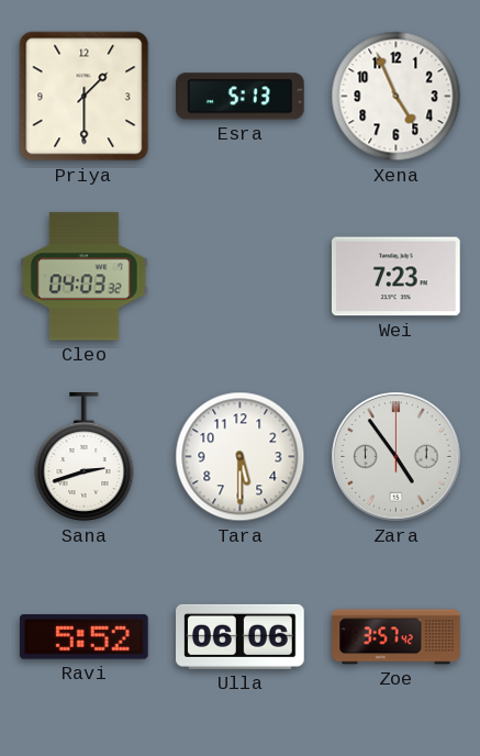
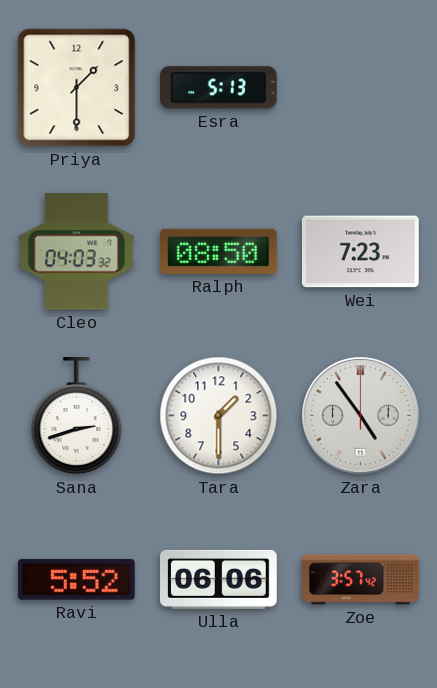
Xena: 4:56 -> none
Ralph: none -> 08:50
Tara: 5:30 -> 1:30
